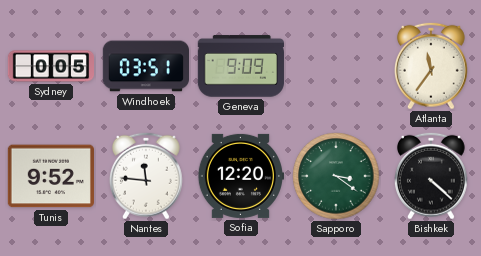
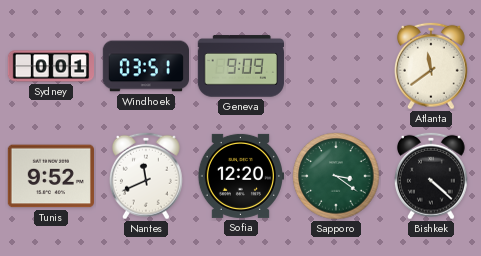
Sydney: 0:05 -> 0:01
Atlanta: 11:36 -> 11:39
Nantes: 11:46 -> 11:41
